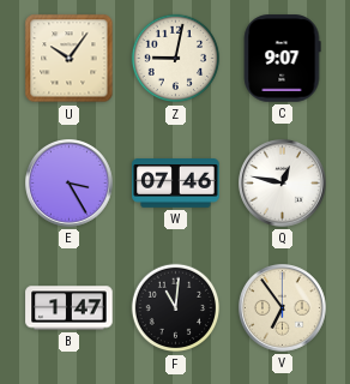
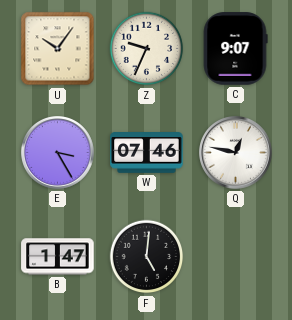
Z: 9:02 -> 9:34
F: 11:01 -> 5:01
V: 6:54 -> none
